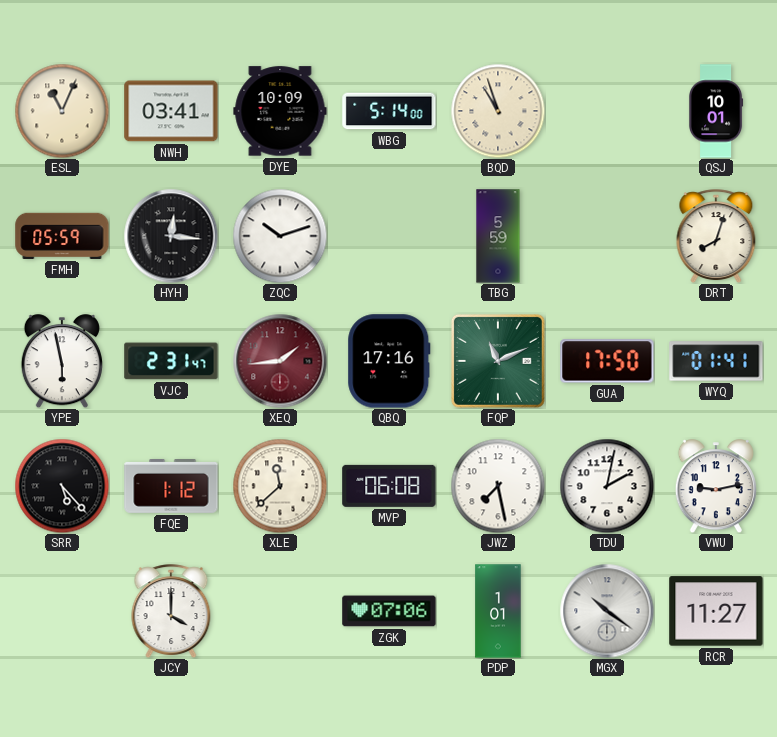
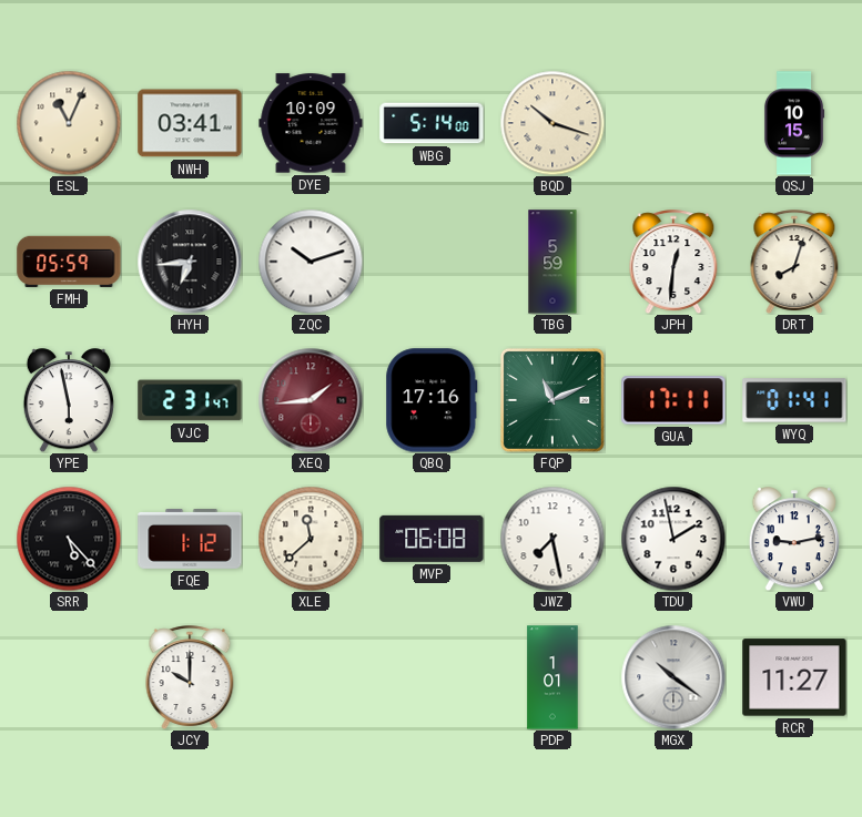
BQD: 10:57 -> 10:18
QSJ: 10:01 -> 10:15
HYH: 12:16 -> 6:44
JPH: none -> 12:31
GUA: 17:50 -> 17:11
TDU: 2:02 -> 1:58
JCY: 4:00 -> 10:00
ZGK: 07:06 -> none
